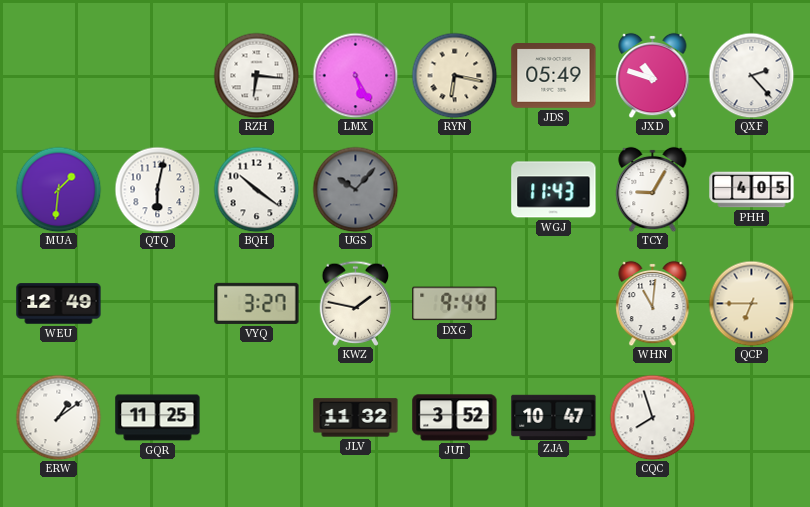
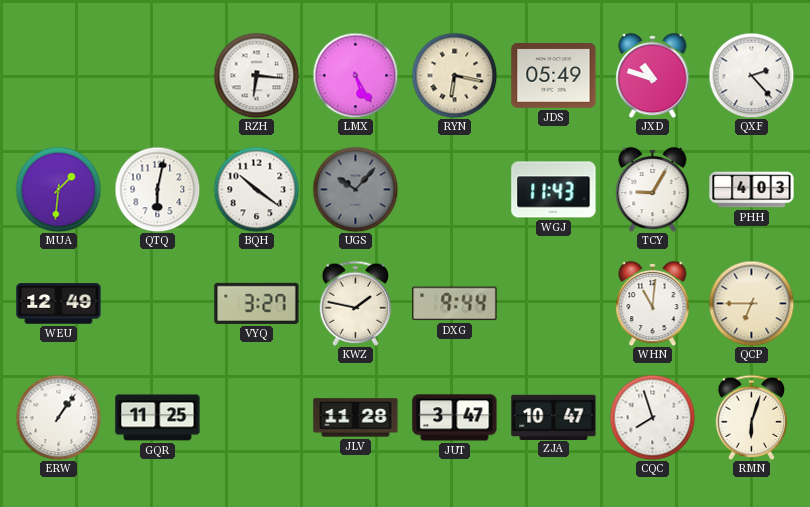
PHH: 4:05 -> 4:03
ERW: 1:09 -> 1:06
JLV: 11:32 -> 11:28
JUT: 3:52 -> 3:47
RMN: none -> 6:03
